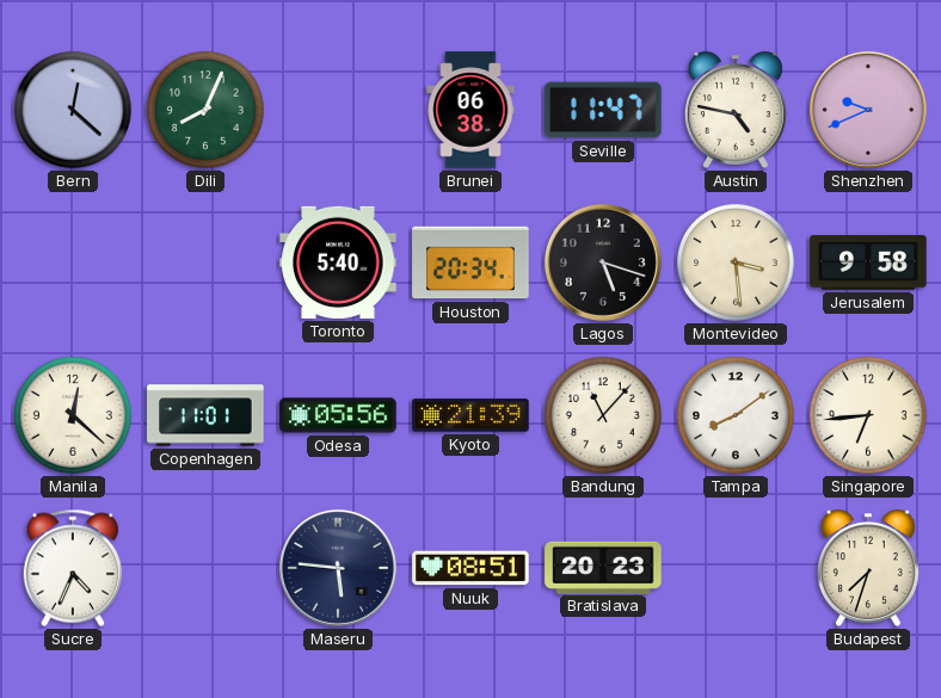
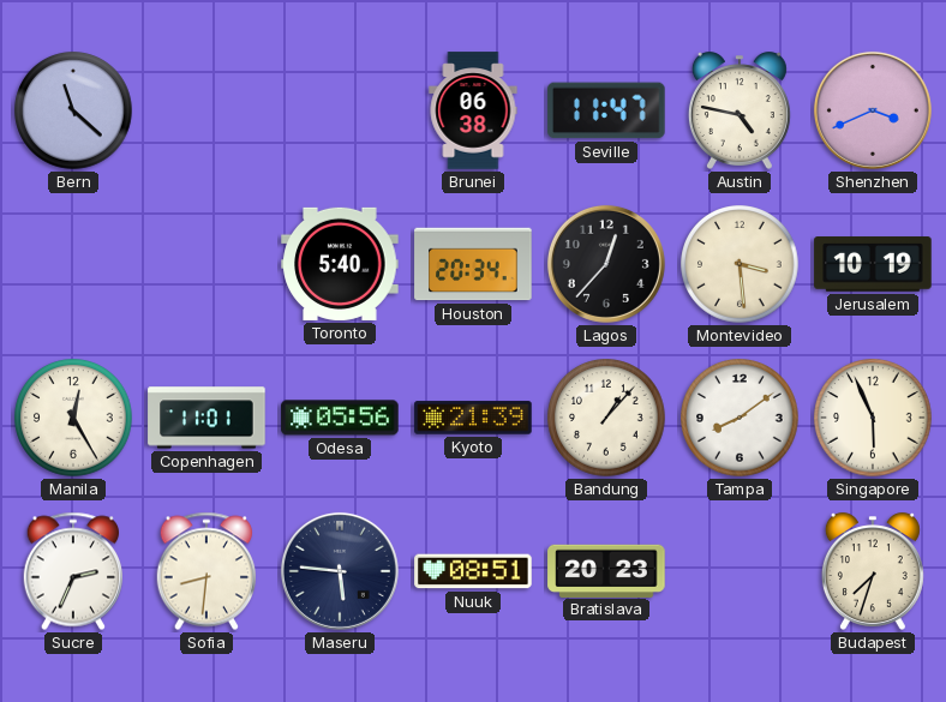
Bern: 12:22 -> 11:22
Dili: 8:04 -> none
Shenzhen: 9:41 -> 3:41
Lagos: 5:18 -> 12:37
Jerusalem: 9:58 -> 10:19
Manila: 12:22 -> 12:25
Bandung: 11:07 -> 1:07
Singapore: 6:44 -> 5:56
Sucre: 4:34 -> 2:34
Sofia: none -> 8:31
